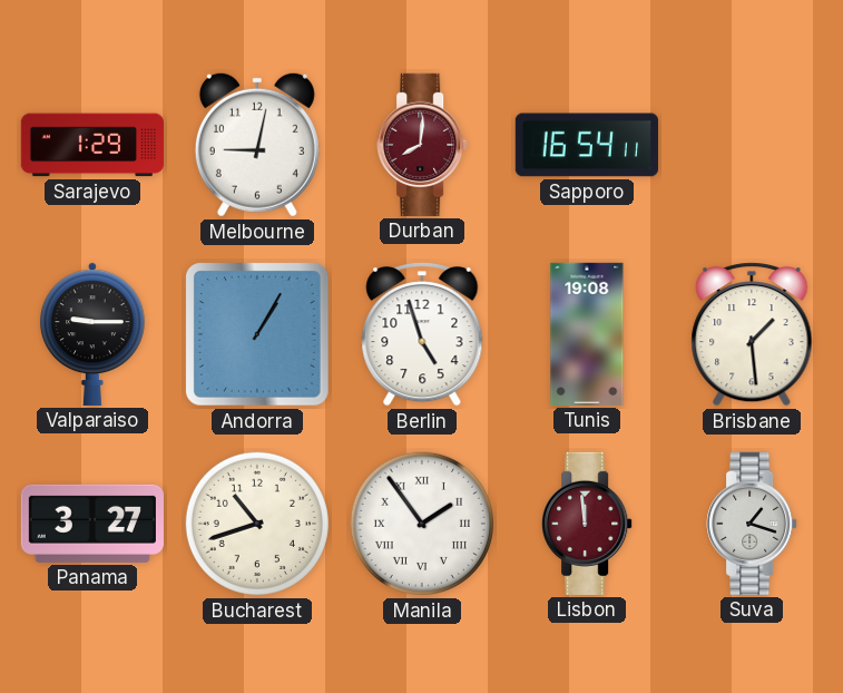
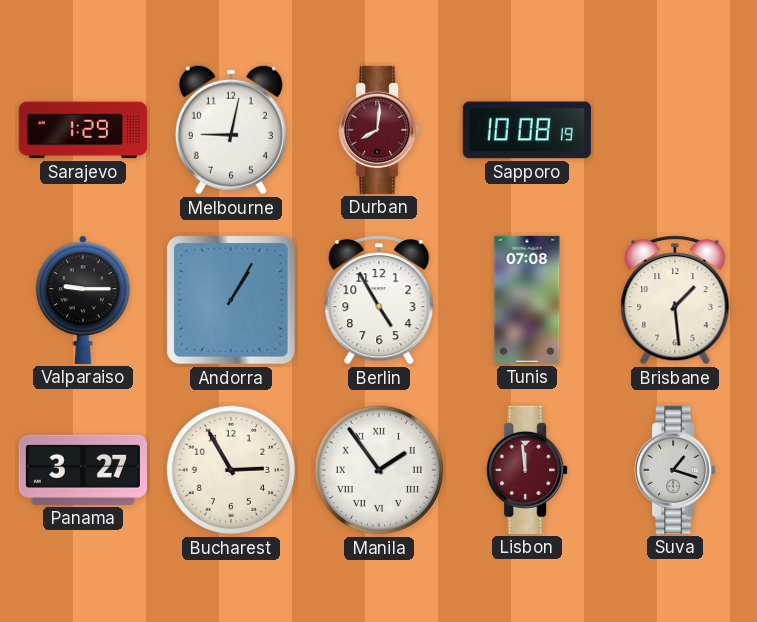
Sapporo: 16:54 -> 10:08
Berlin: 4:57 -> 4:55
Tunis: 19:08 -> 07:08
Bucharest: 10:42 -> 2:55
